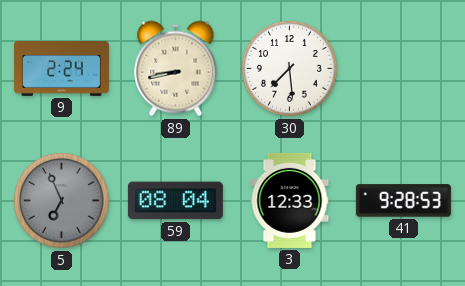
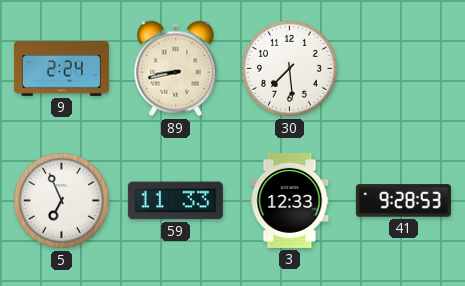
5 dial: grey -> white
59: 08:04 -> 11:33
